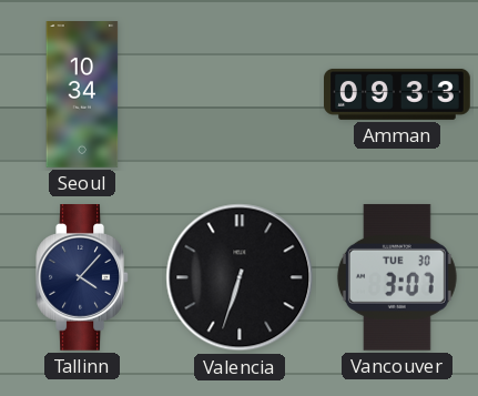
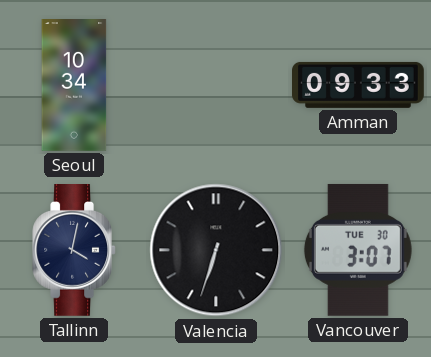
Tallinn: 4:07 -> 4:02
